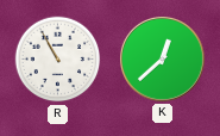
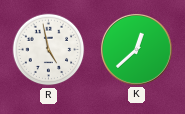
R: 10:55 -> 4:58
